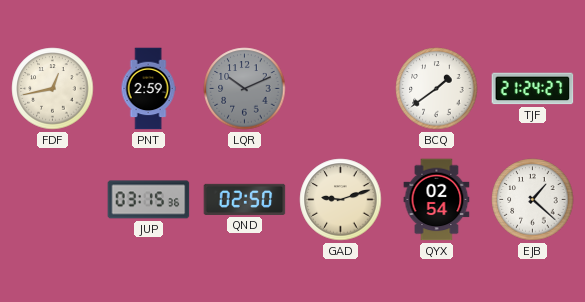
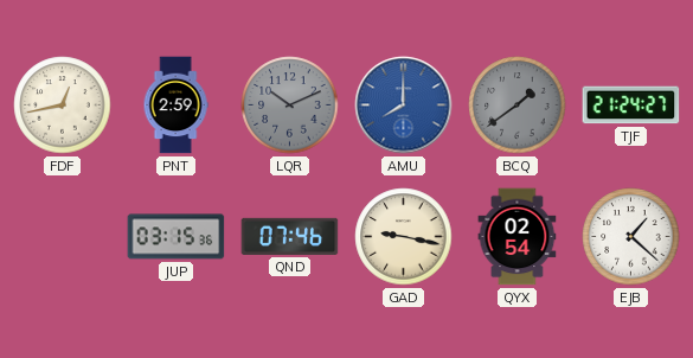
AMU: none -> 8:00
BCQ dial: white -> grey
QND: 02:50 -> 07:46
GAD: 9:12 -> 9:17
